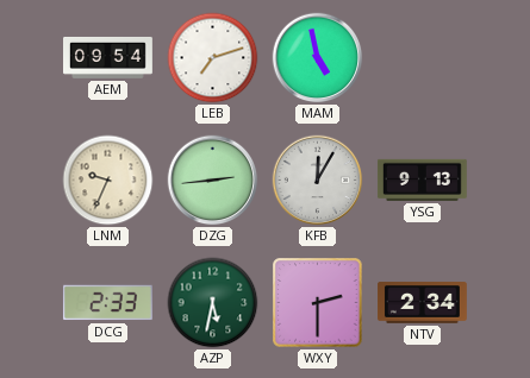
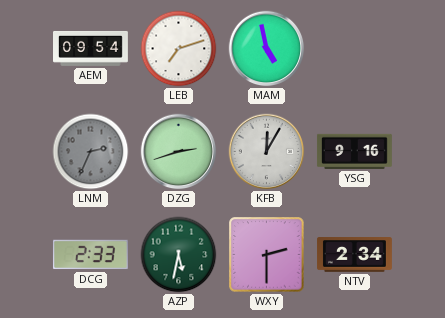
LNM: 9:34 -> 2:34
LNM dial: cream -> grey
DZG: 2:44 -> 2:42
YSG: 9:13 -> 9:16
